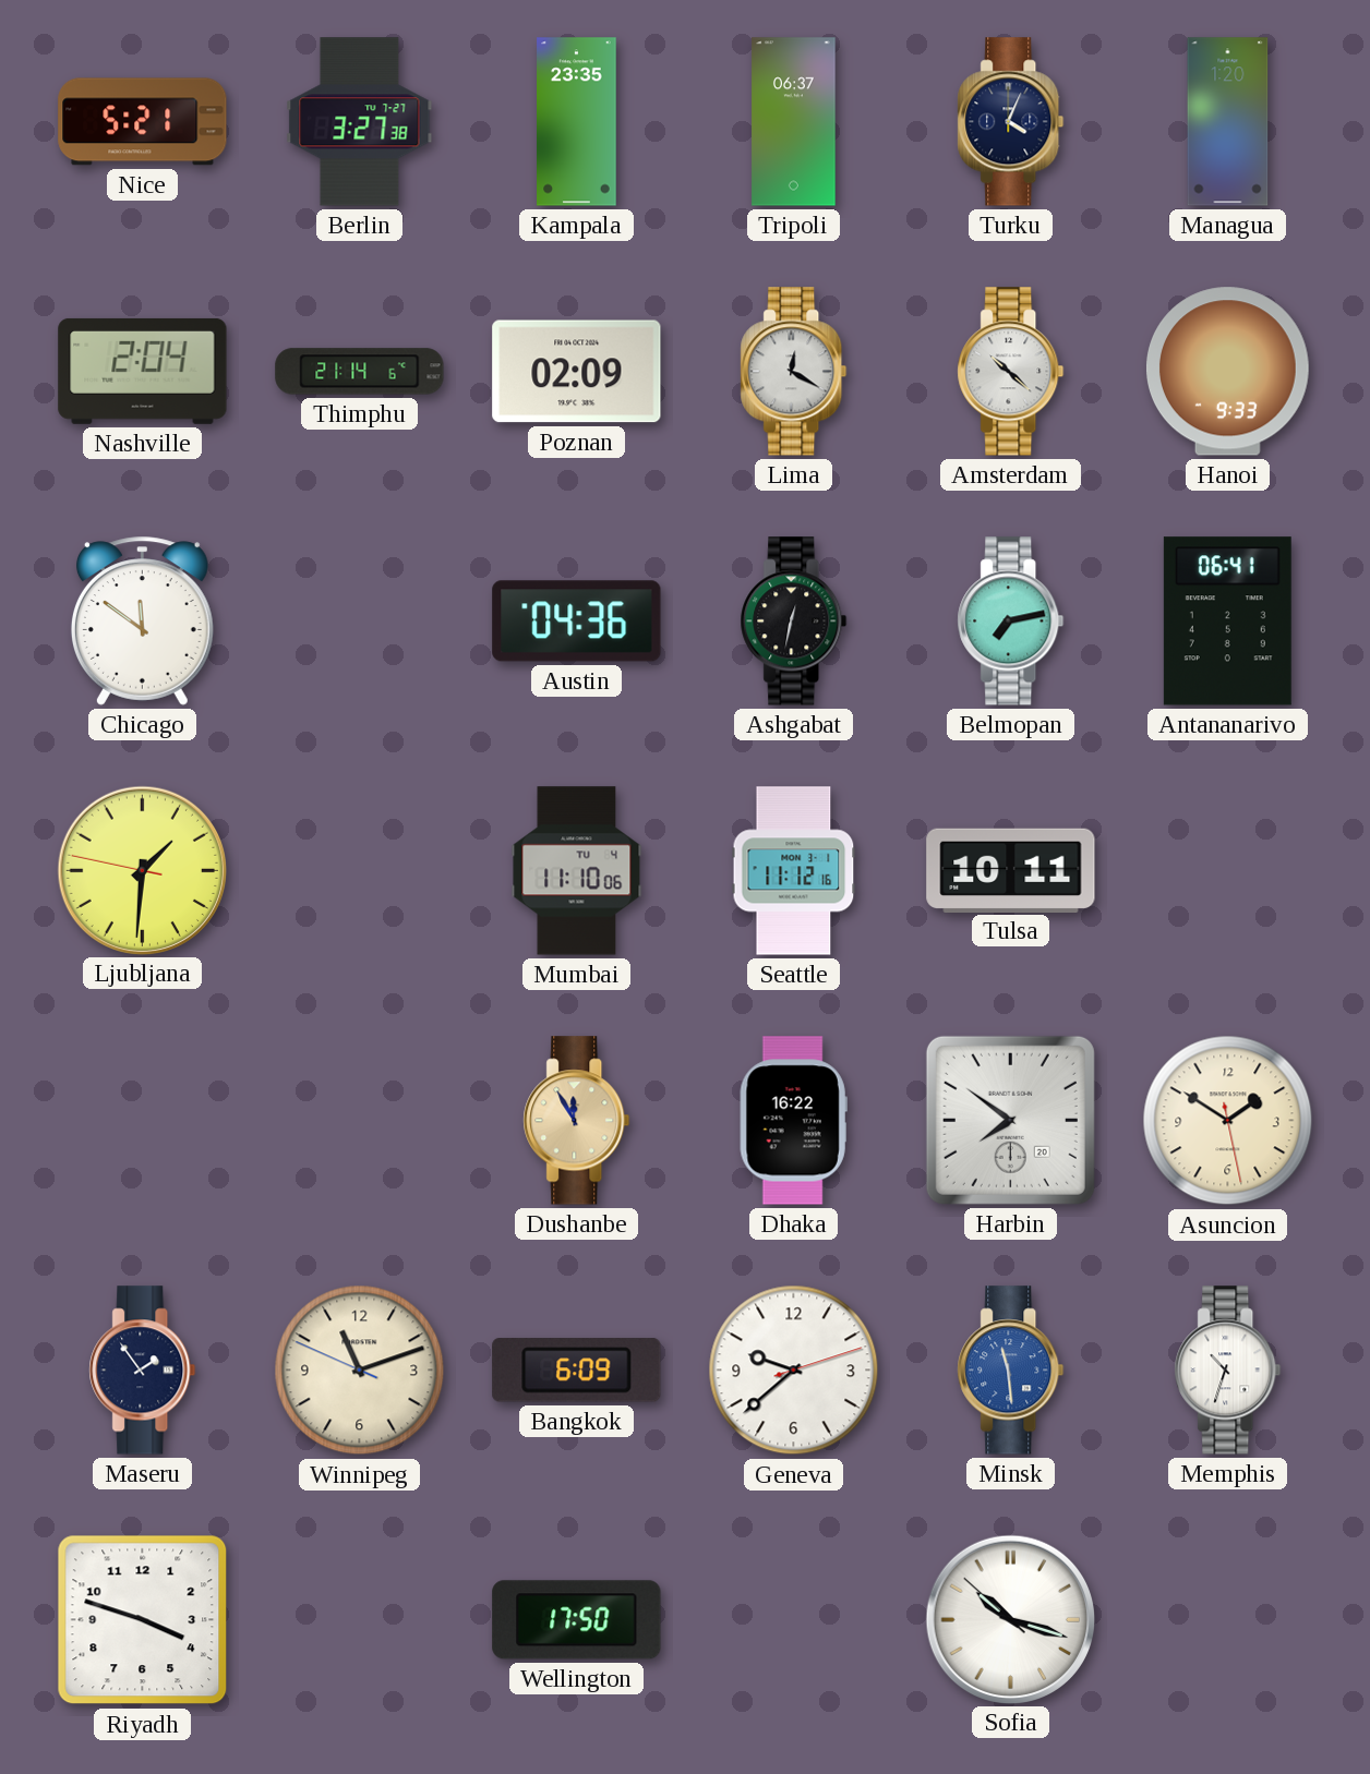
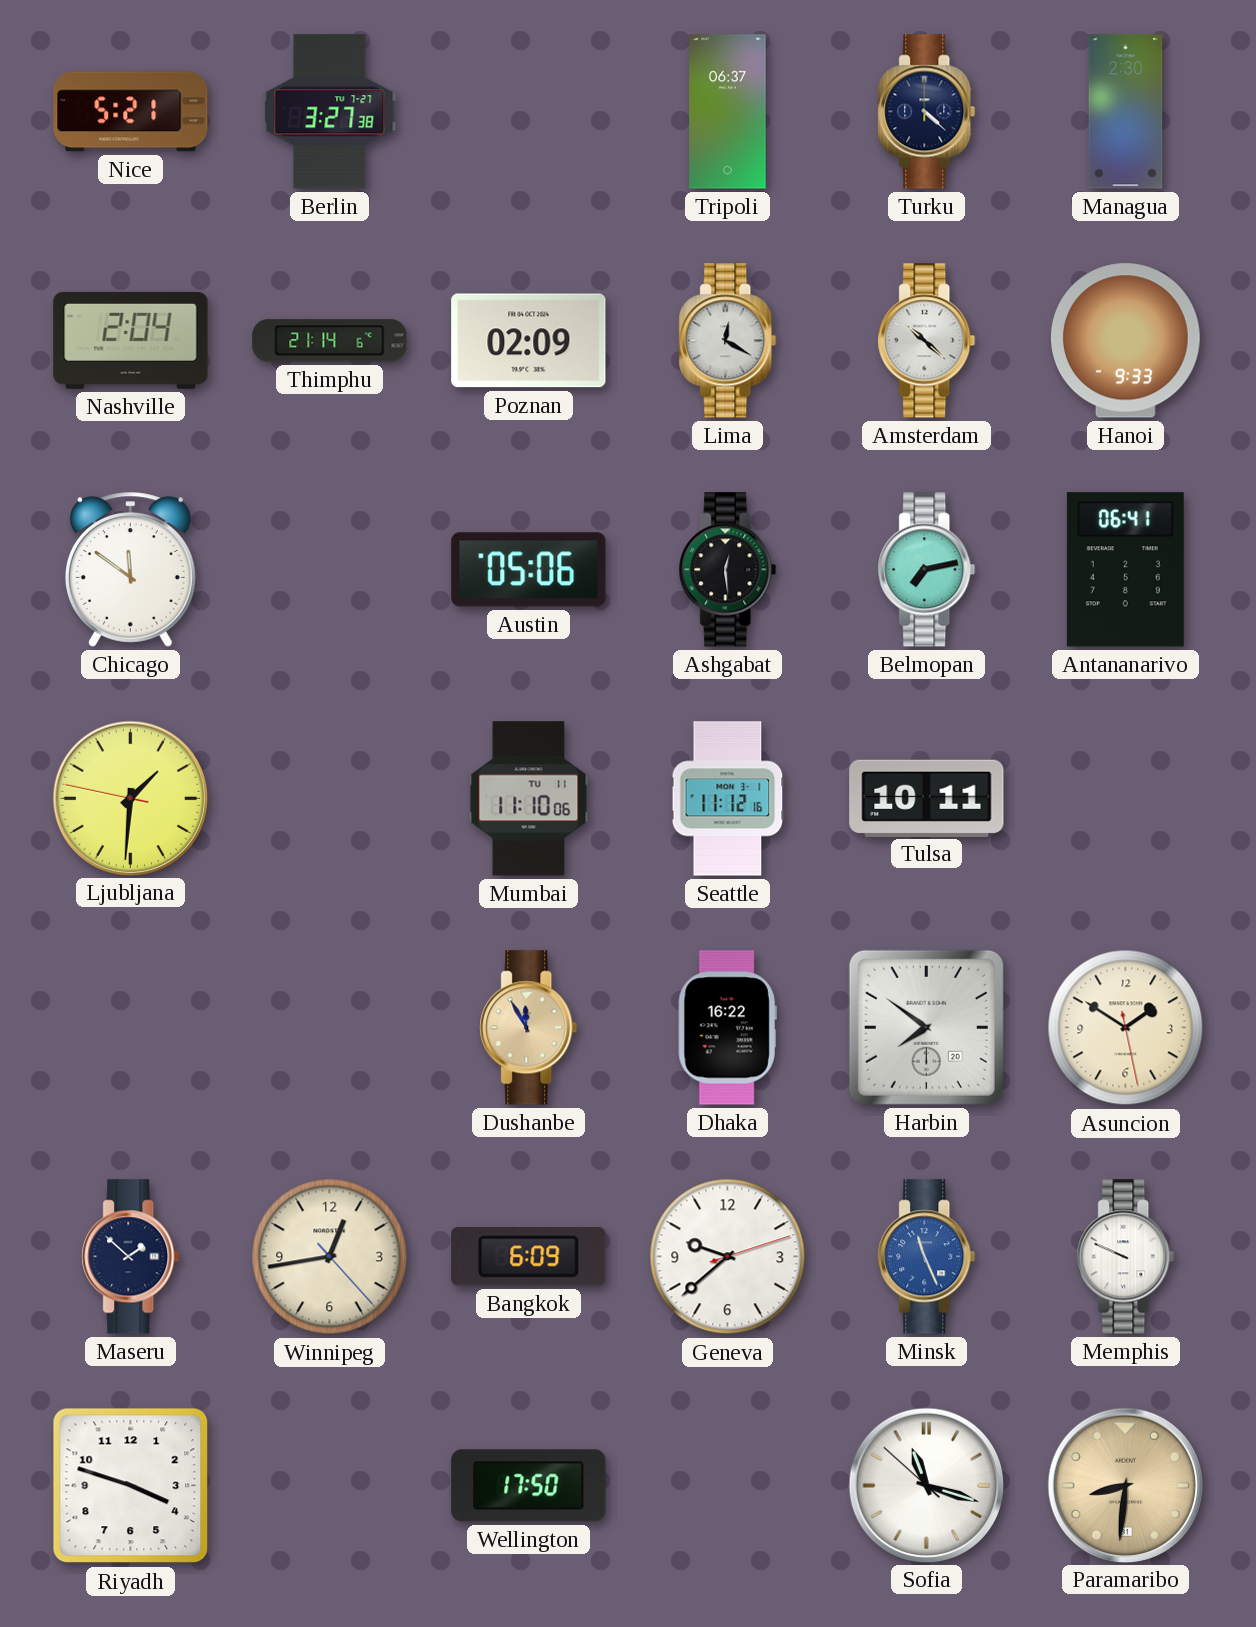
Kampala: 23:35 -> none
Turku: 4:04 -> 4:22
Managua: 1:20 -> 2:30
Austin: 04:36 -> 05:06
Ashgabat: 12:32 -> 12:29
Mumbai date: TU 4 -> TU 11
Maseru: 1:54 -> 1:52
Winnipeg: 11:11 -> 12:43
Minsk: 11:29 -> 11:26
Memphis: 10:33 -> 9:49
Sofia: 10:17 -> 11:17
Paramaribo: none -> 8:31
